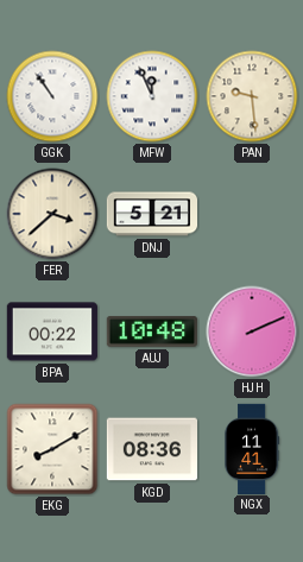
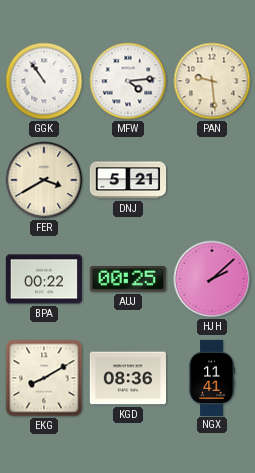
MFW: 11:56 -> 4:14
FER: 3:38 -> 3:40
AUJ: 10:48 -> 00:25
HJH: 2:11 -> 2:08
